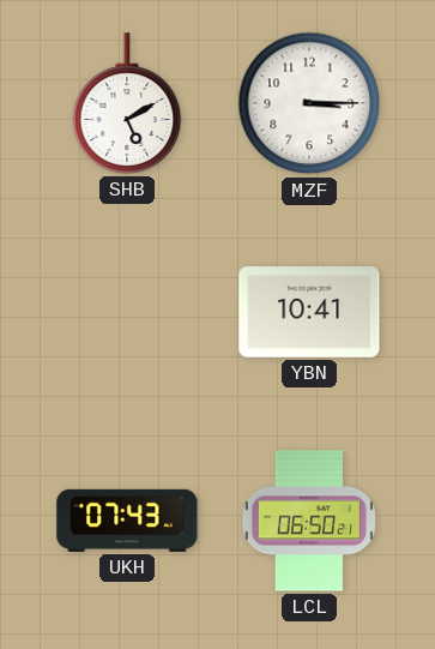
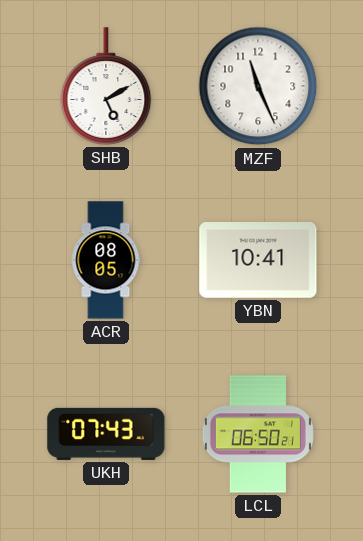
MZF: 3:15 -> 11:26
ACR: none -> 08:05
